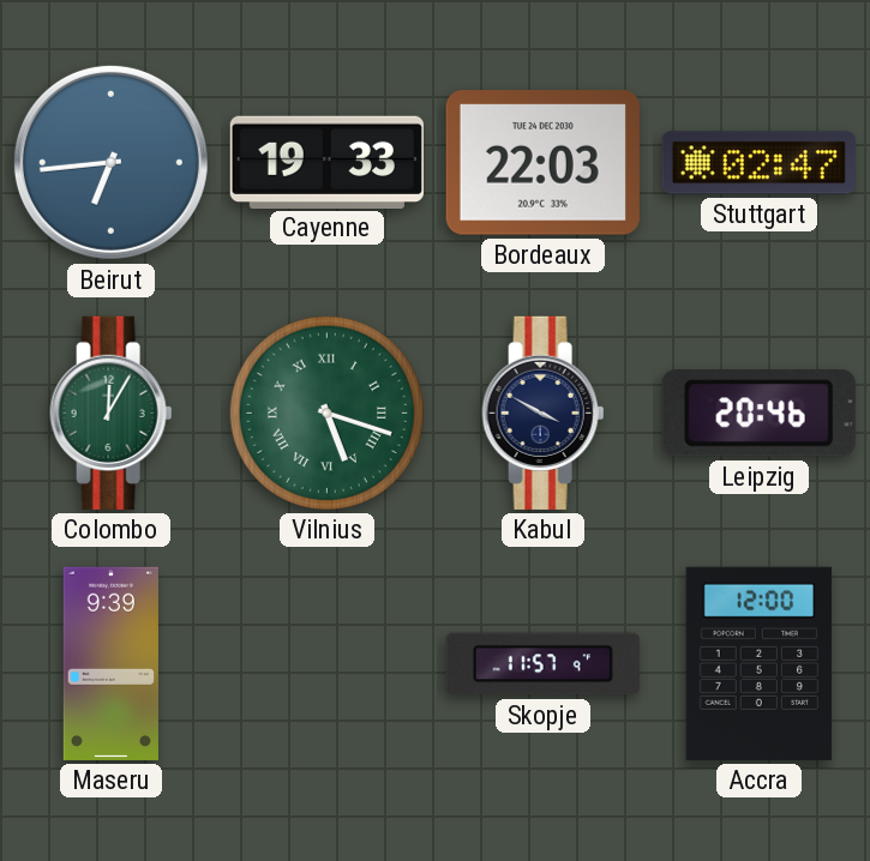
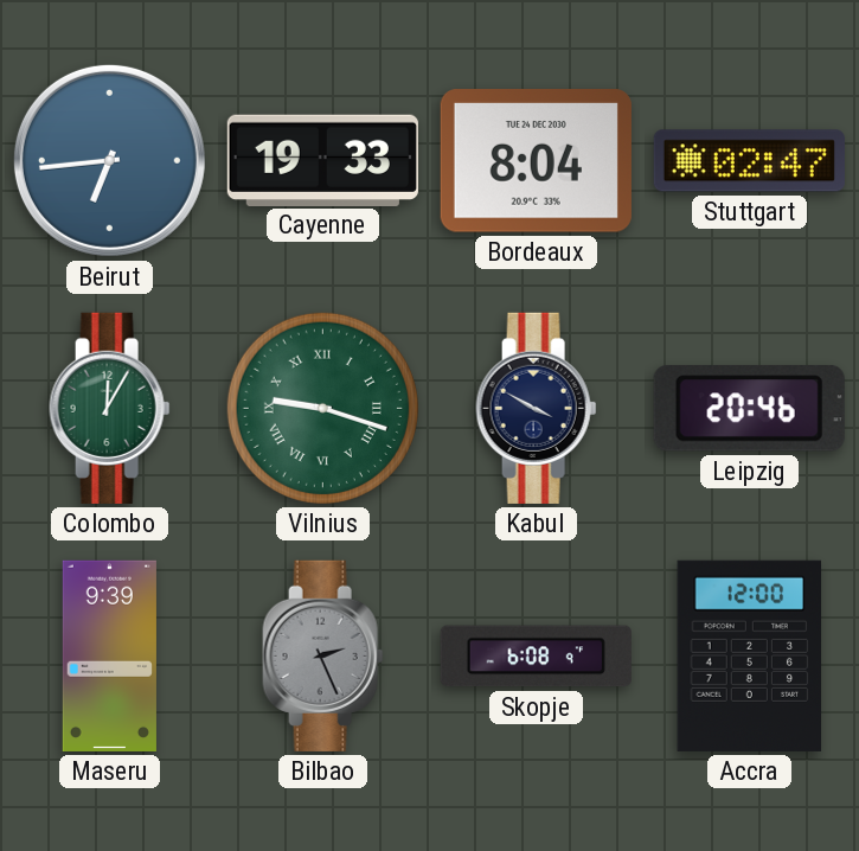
Bordeaux: 22:03 -> 8:04
Vilnius: 5:18 -> 9:18
Bilbao: none -> 2:26
Skopje: 11:57 -> 6:08
